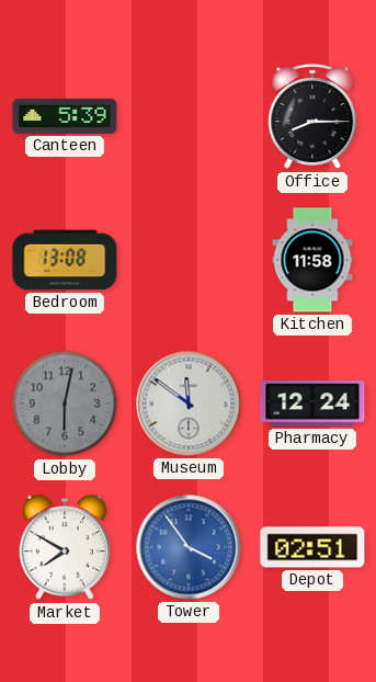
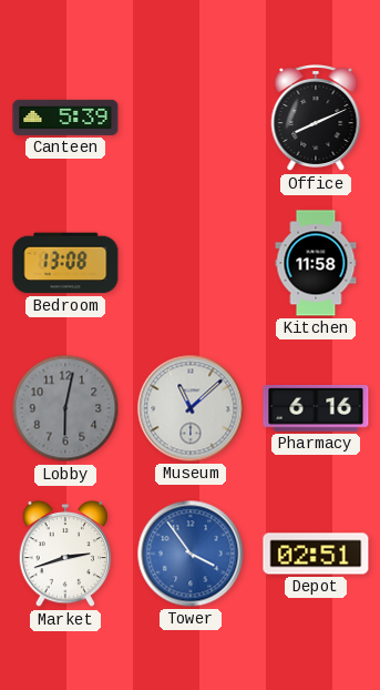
Office: 8:15 -> 8:11
Museum: 11:51 -> 11:08
Pharmacy: 12:24 -> 6:16
Market: 7:50 -> 2:42
